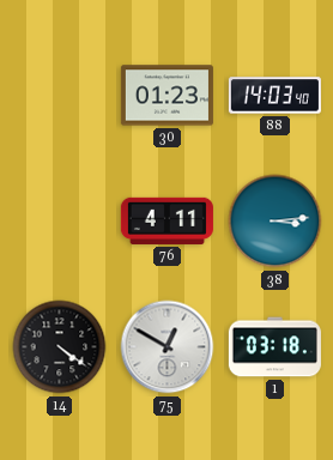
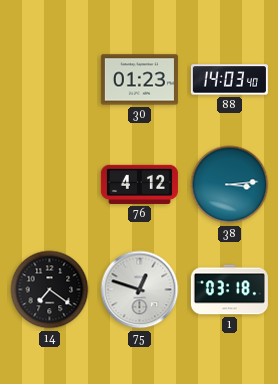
76: 4:11 -> 4:12
14: 4:21 -> 7:21
75: 12:50 -> 12:48
